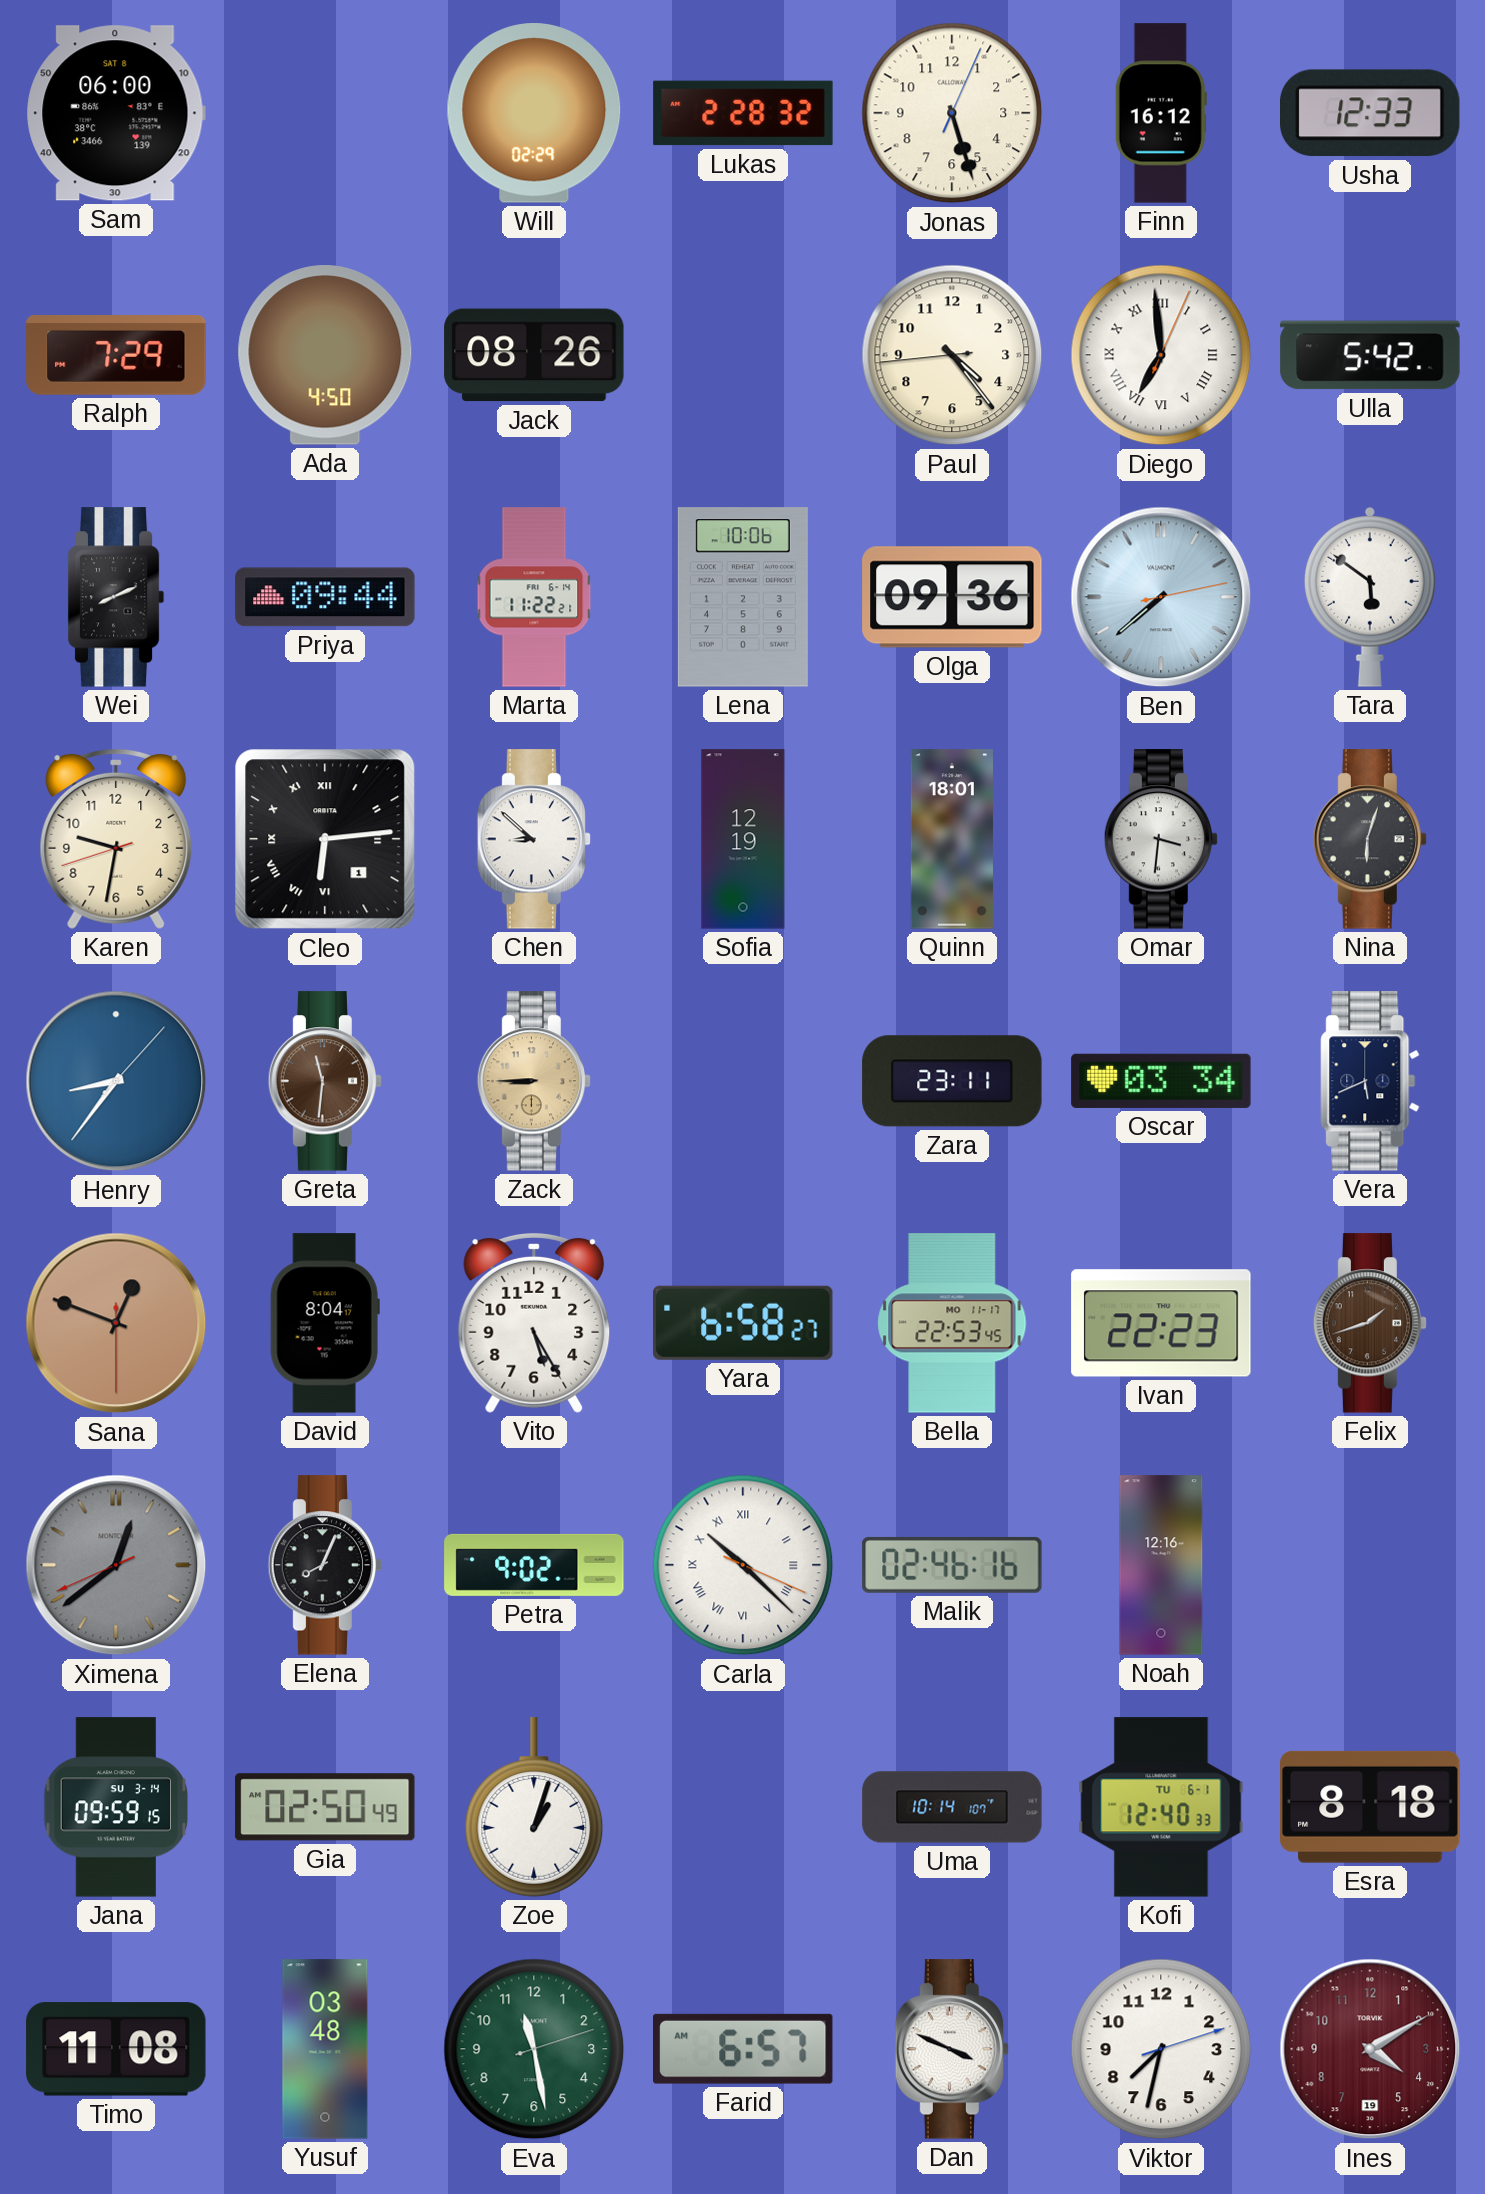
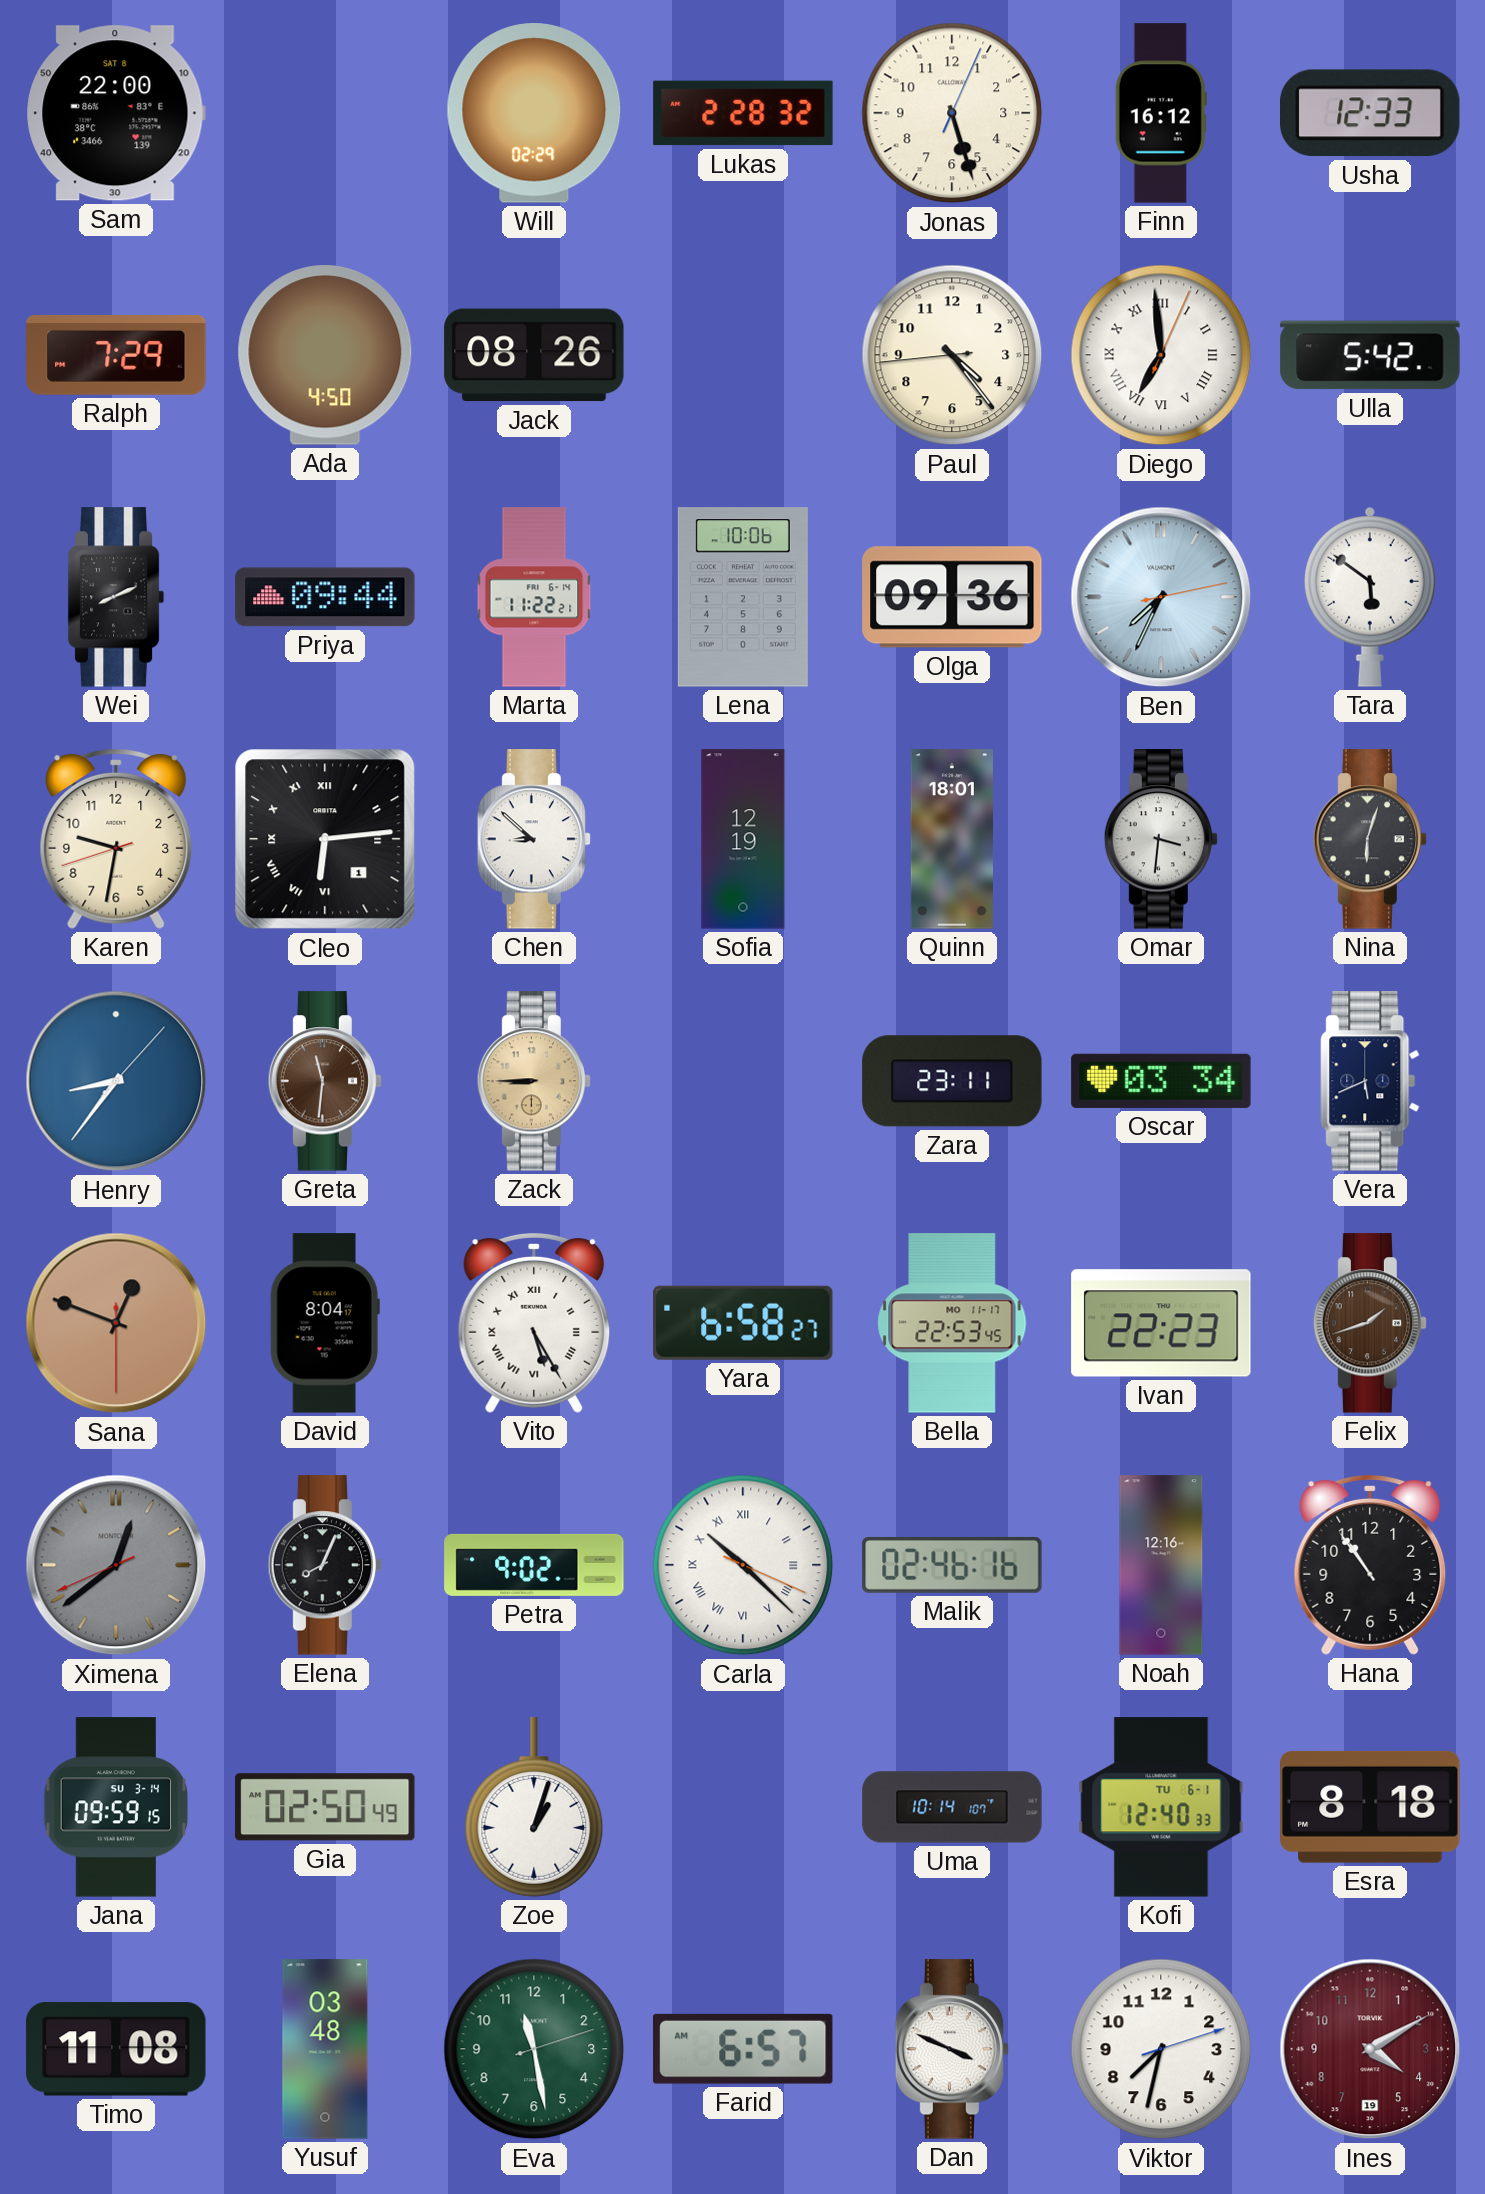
Sam: 06:00 -> 22:00
Ben: 7:38 -> 7:34
Vito numerals: Arabic -> Roman
Hana: none -> 10:54
